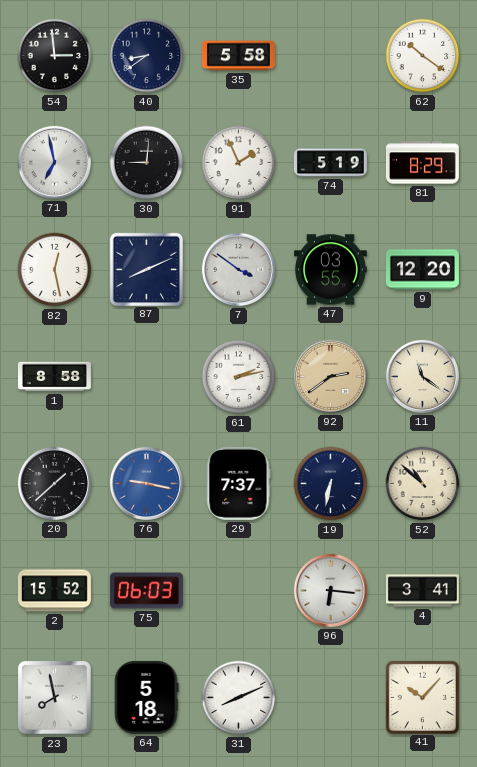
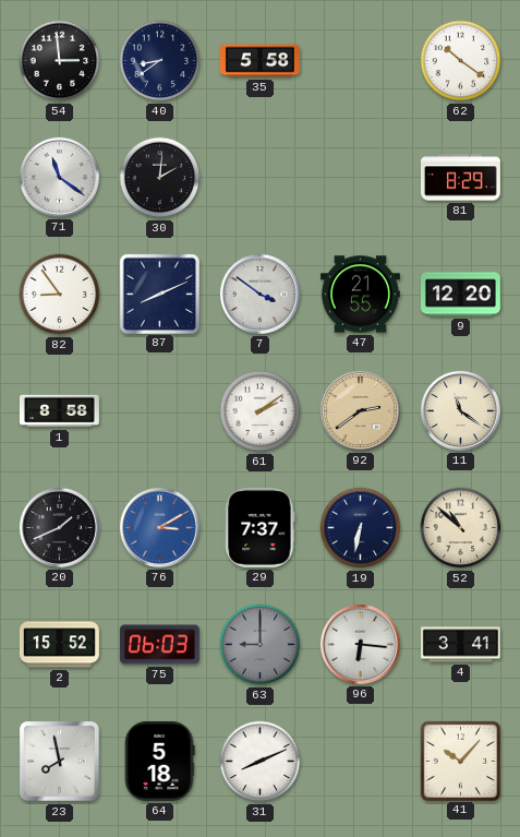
71: 6:58 -> 11:21
30: 9:01 -> 2:01
91: 1:56 -> none
74: 5:19 -> none
82: 12:28 -> 8:54
47: 03:55 -> 21:55
61: 2:13 -> 2:09
20: 1:38 -> 1:41
76: 9:17 -> 3:10
63: none -> 9:00
